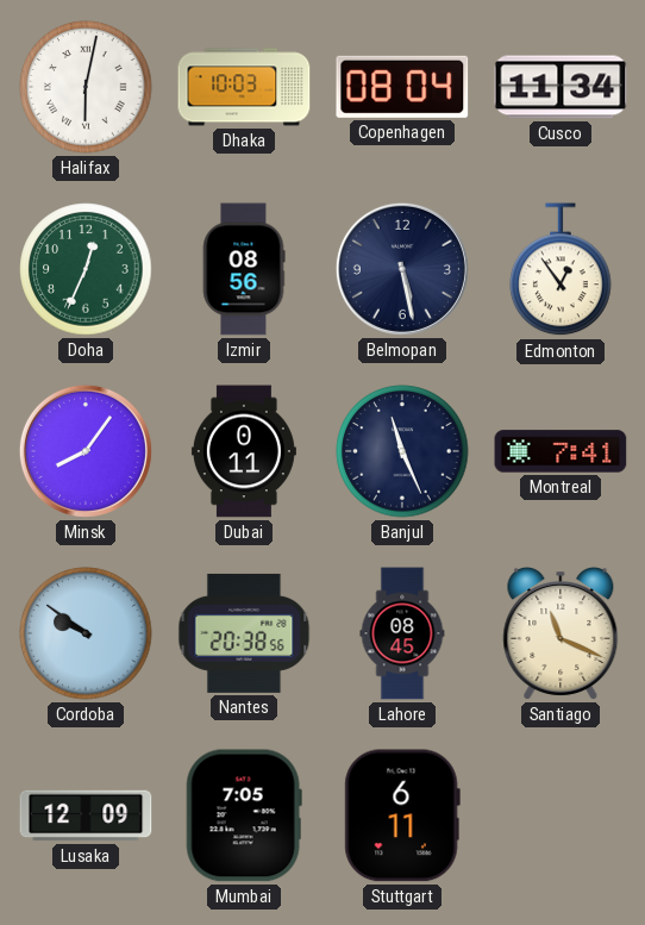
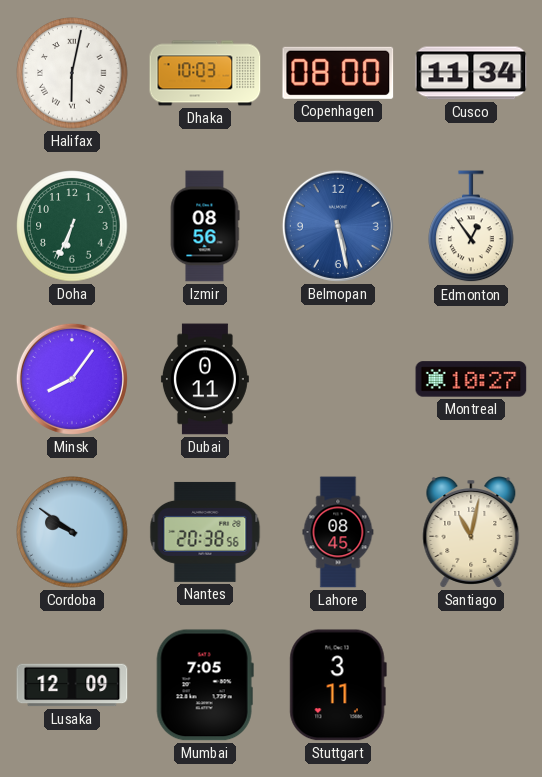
Copenhagen: 08:04 -> 08:00
Doha: 12:34 -> 6:34
Belmopan dial: navy -> blue
Banjul: 11:26 -> none
Montreal: 7:41 -> 10:27
Santiago: 11:19 -> 11:02
Stuttgart: 6:11 -> 3:11
